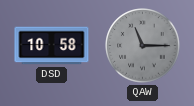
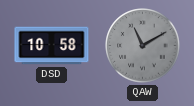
QAW: 11:15 -> 11:10
